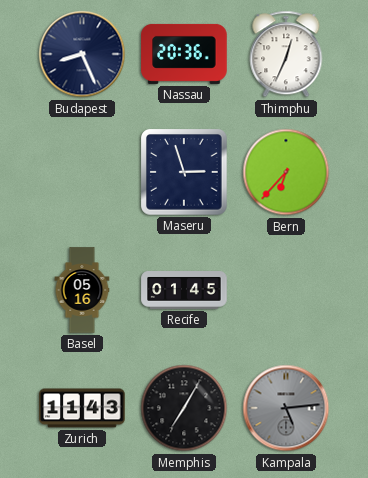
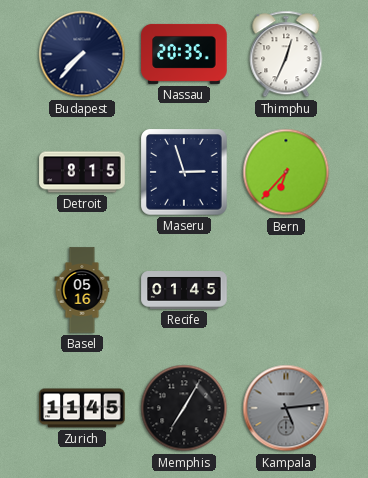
Budapest: 8:26 -> 7:37
Nassau: 20:36 -> 20:35
Detroit: none -> 8:15
Zurich: 11:43 -> 11:45
